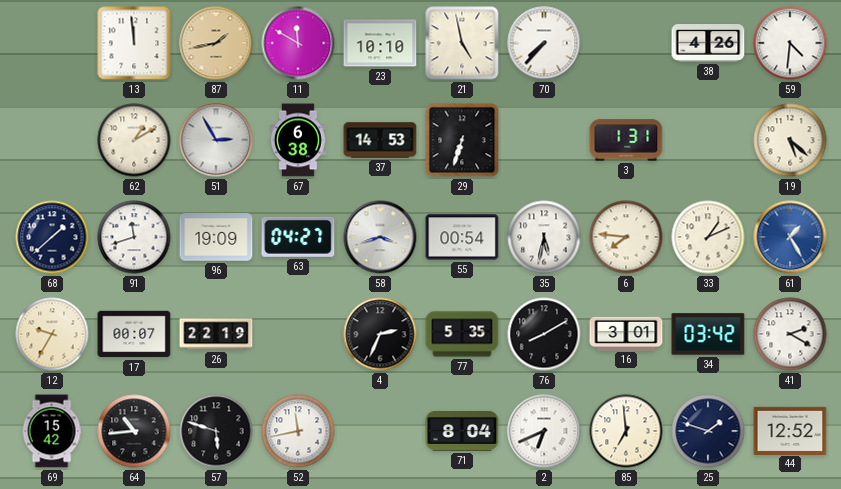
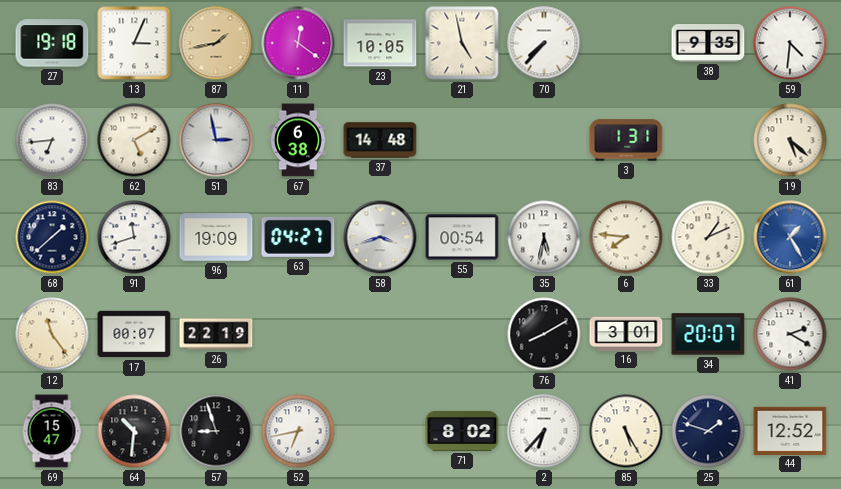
27: none -> 19:18
13: 11:59 -> 3:04
11: 11:50 -> 12:21
23: 10:10 -> 10:05
38: 4:26 -> 9:35
83: none -> 6:44
62: 1:10 -> 5:10
51: 2:55 -> 2:58
37: 14:53 -> 14:48
29: 6:33 -> none
12: 9:35 -> 11:24
4: 2:34 -> none
77: 5:35 -> none
34: 03:42 -> 20:07
69: 15:42 -> 15:47
64: 10:44 -> 10:31
57: 5:48 -> 8:57
52: 11:43 -> 6:43
71: 8:04 -> 8:02
2: 6:41 -> 6:37
85: 6:59 -> 5:25
